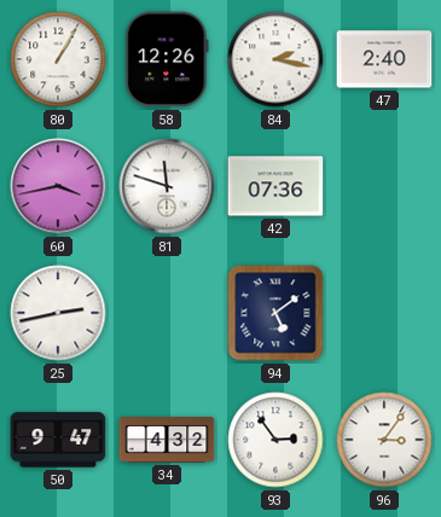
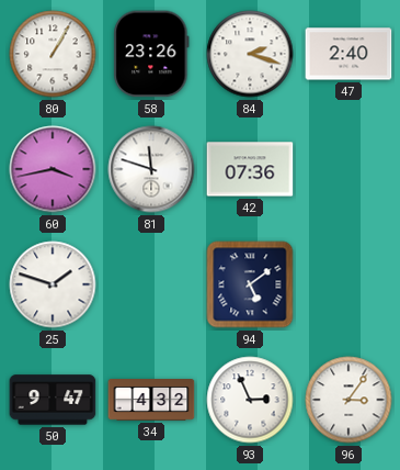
58: 12:26 -> 23:26
84: 2:17 -> 2:18
25: 2:43 -> 1:48
93: 2:54 -> 2:56
